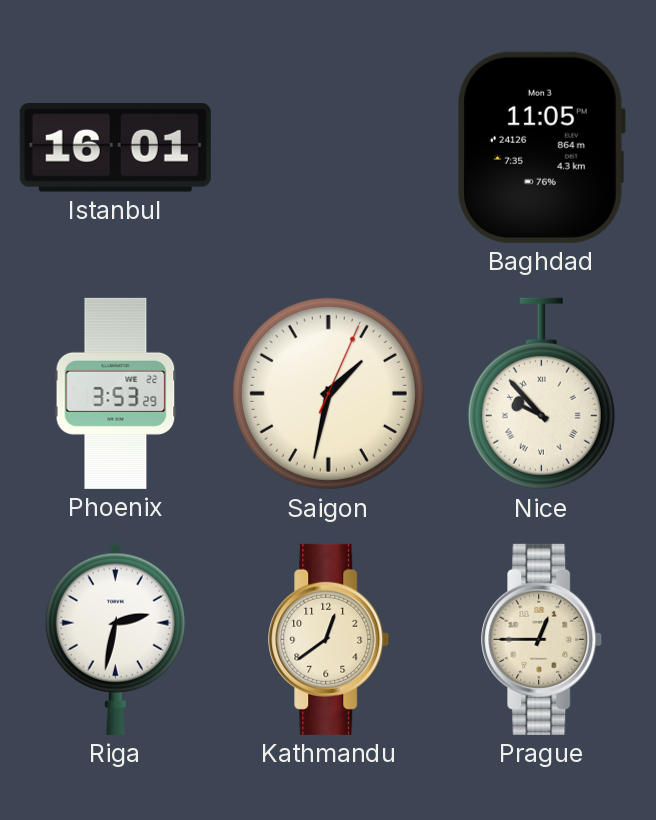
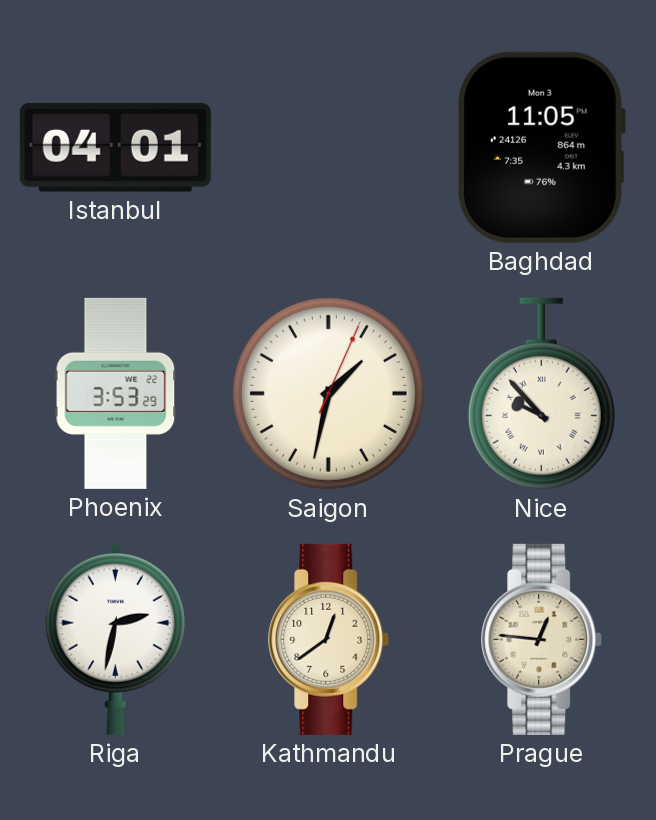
Istanbul: 16:01 -> 04:01
Prague: 12:45 -> 12:46
